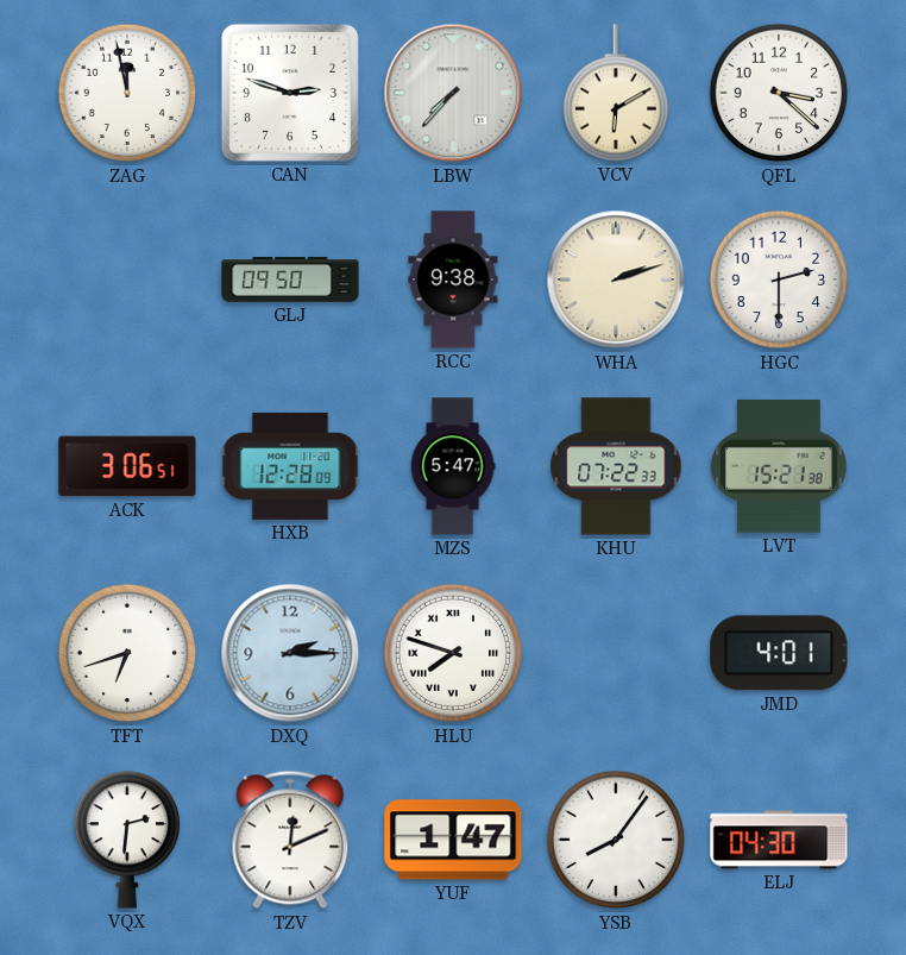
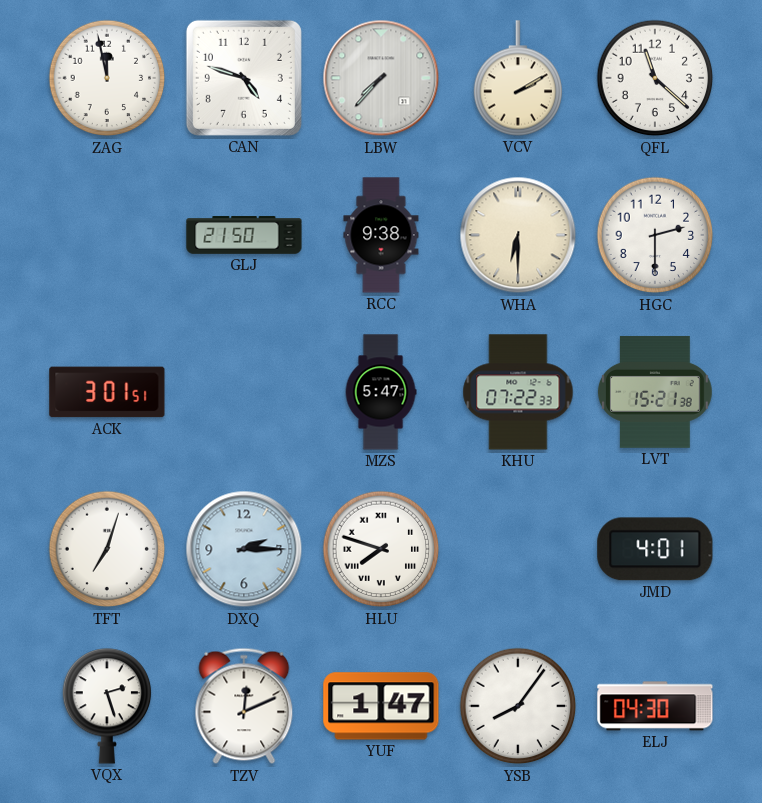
CAN: 2:48 -> 4:48
VCV: 6:10 -> 2:10
QFL: 3:22 -> 11:22
GLJ: 09:50 -> 21:50
WHA: 2:12 -> 6:30
ACK: 3:06 -> 3:01
HXB: 12:28 -> none
TFT: 6:42 -> 7:03
VQX: 2:31 -> 2:27
